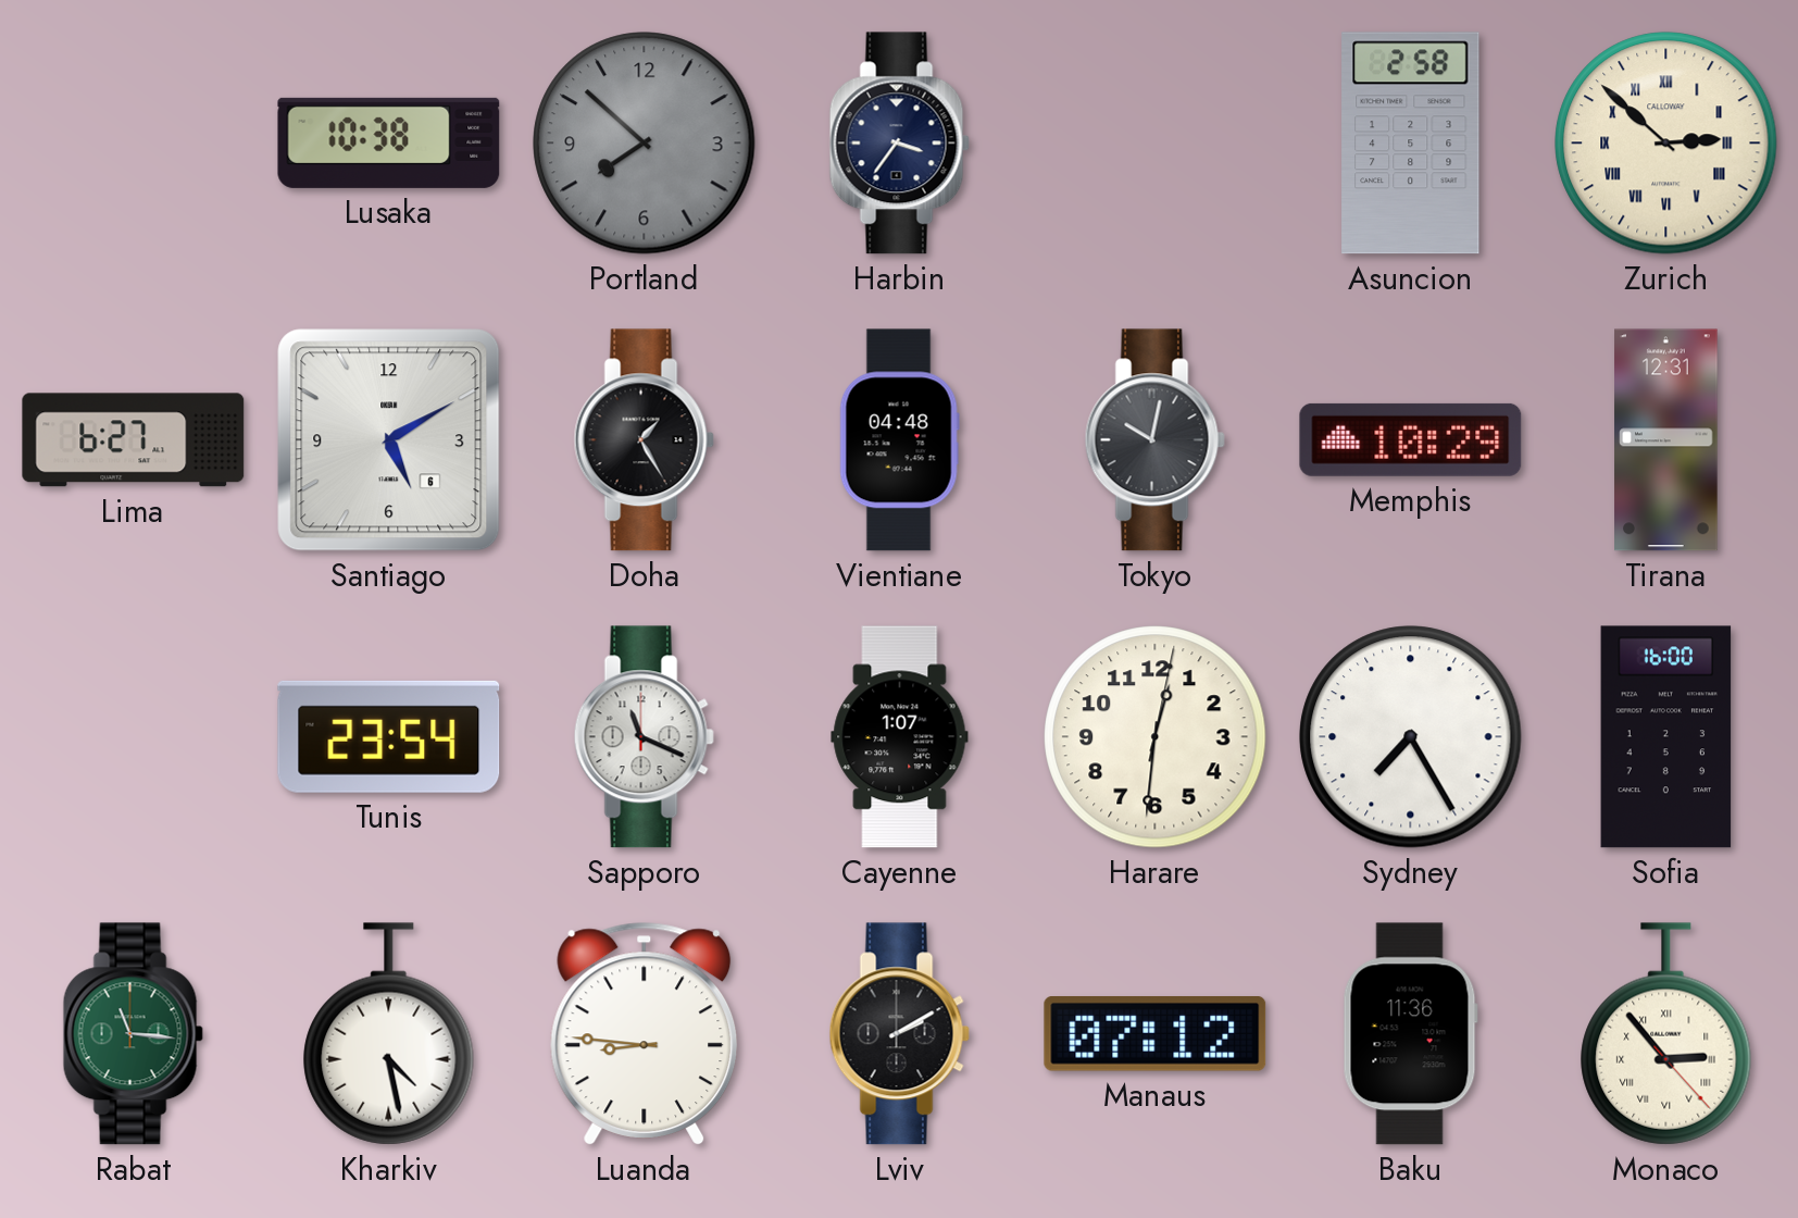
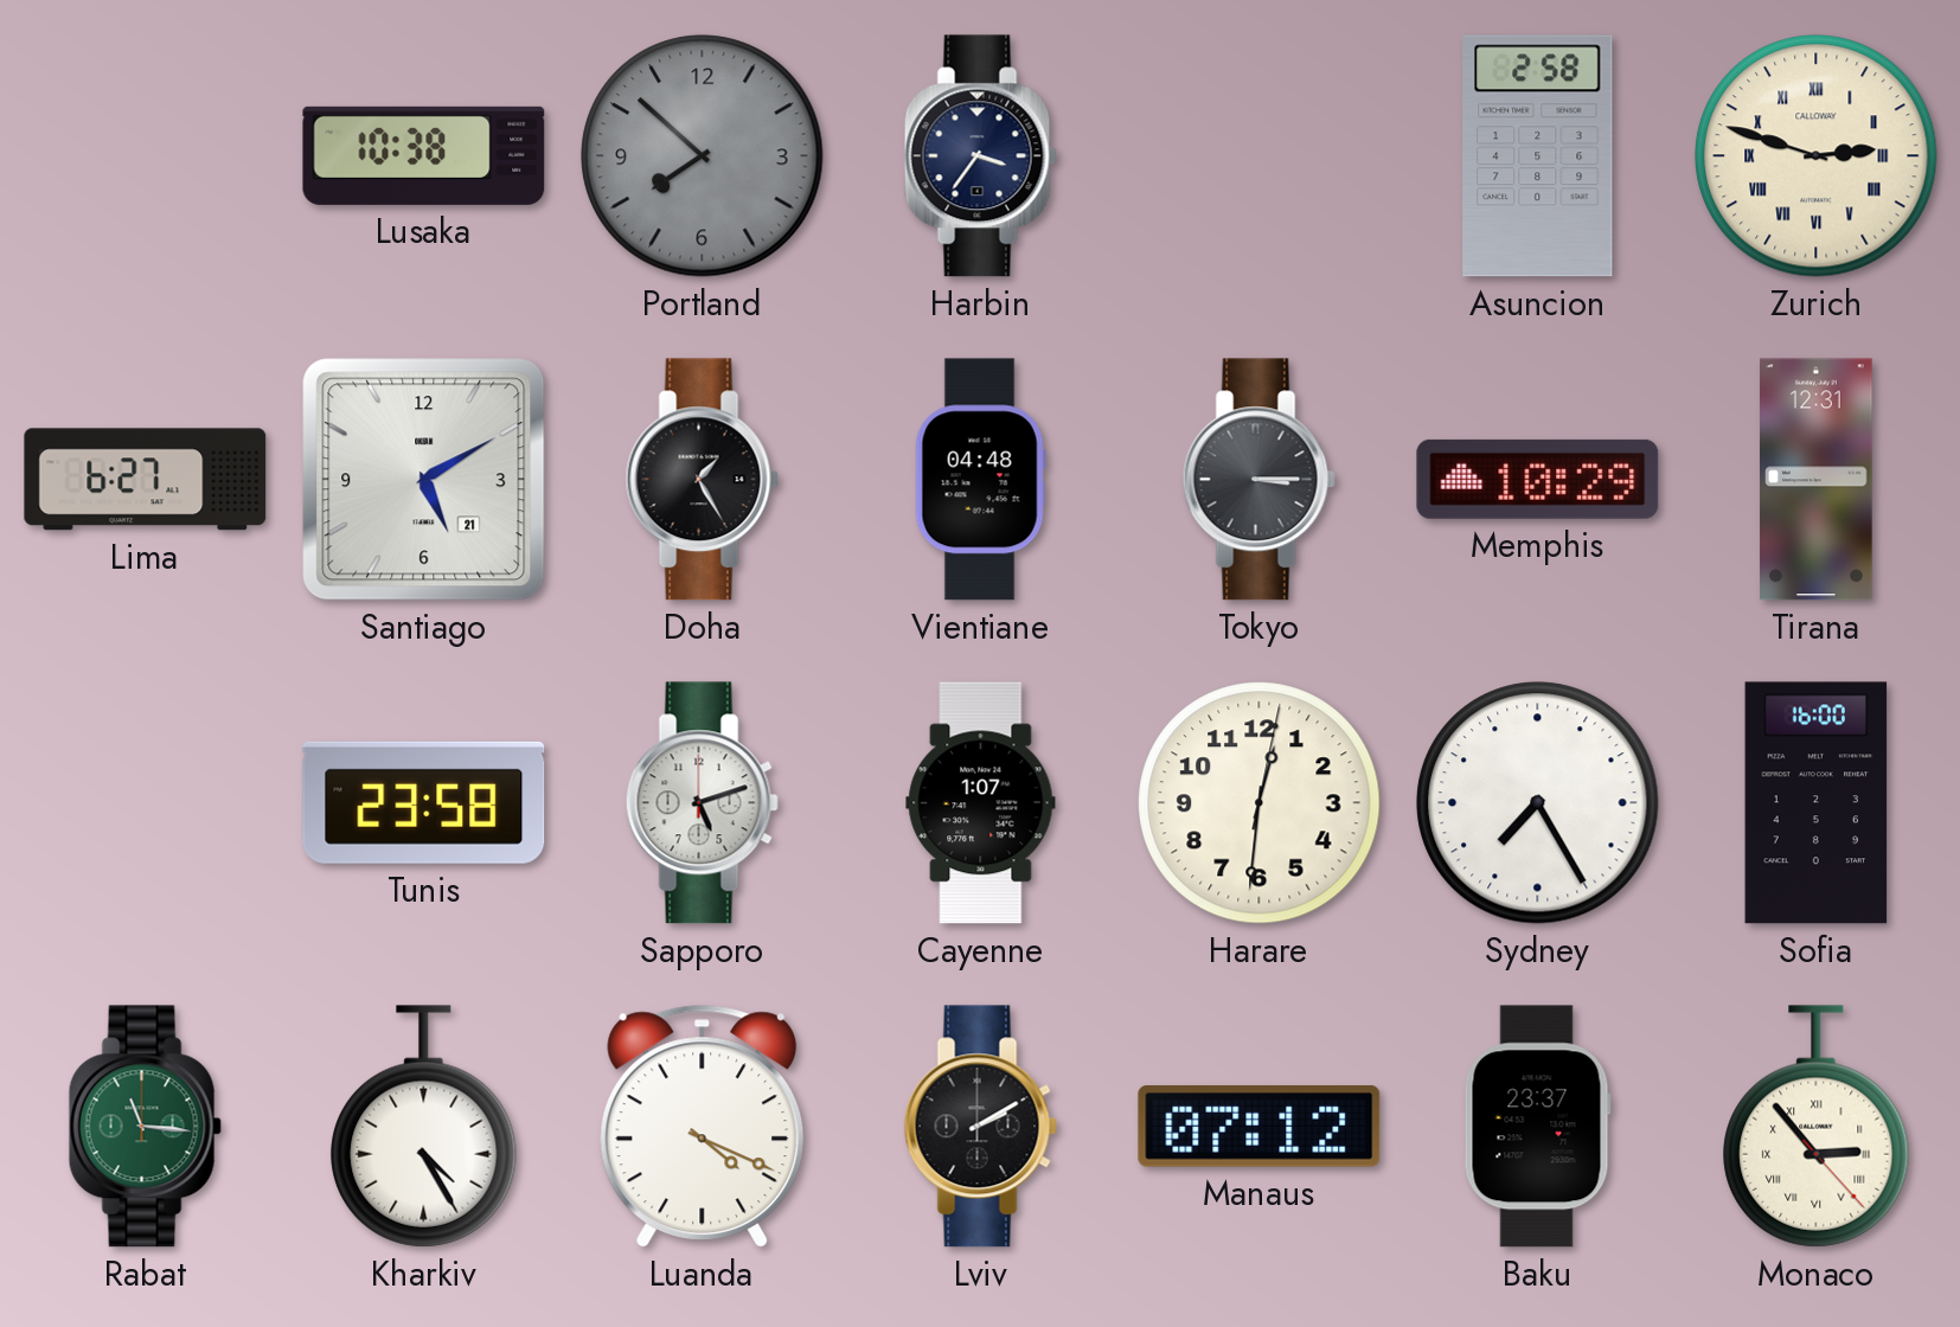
Zurich: 2:52 -> 2:48
Santiago date: 6 -> 21
Tokyo: 10:02 -> 3:15
Tunis: 23:54 -> 23:58
Sapporo: 11:19 -> 5:12
Kharkiv: 4:28 -> 4:25
Luanda: 8:46 -> 4:19
Baku: 11:36 -> 23:37
